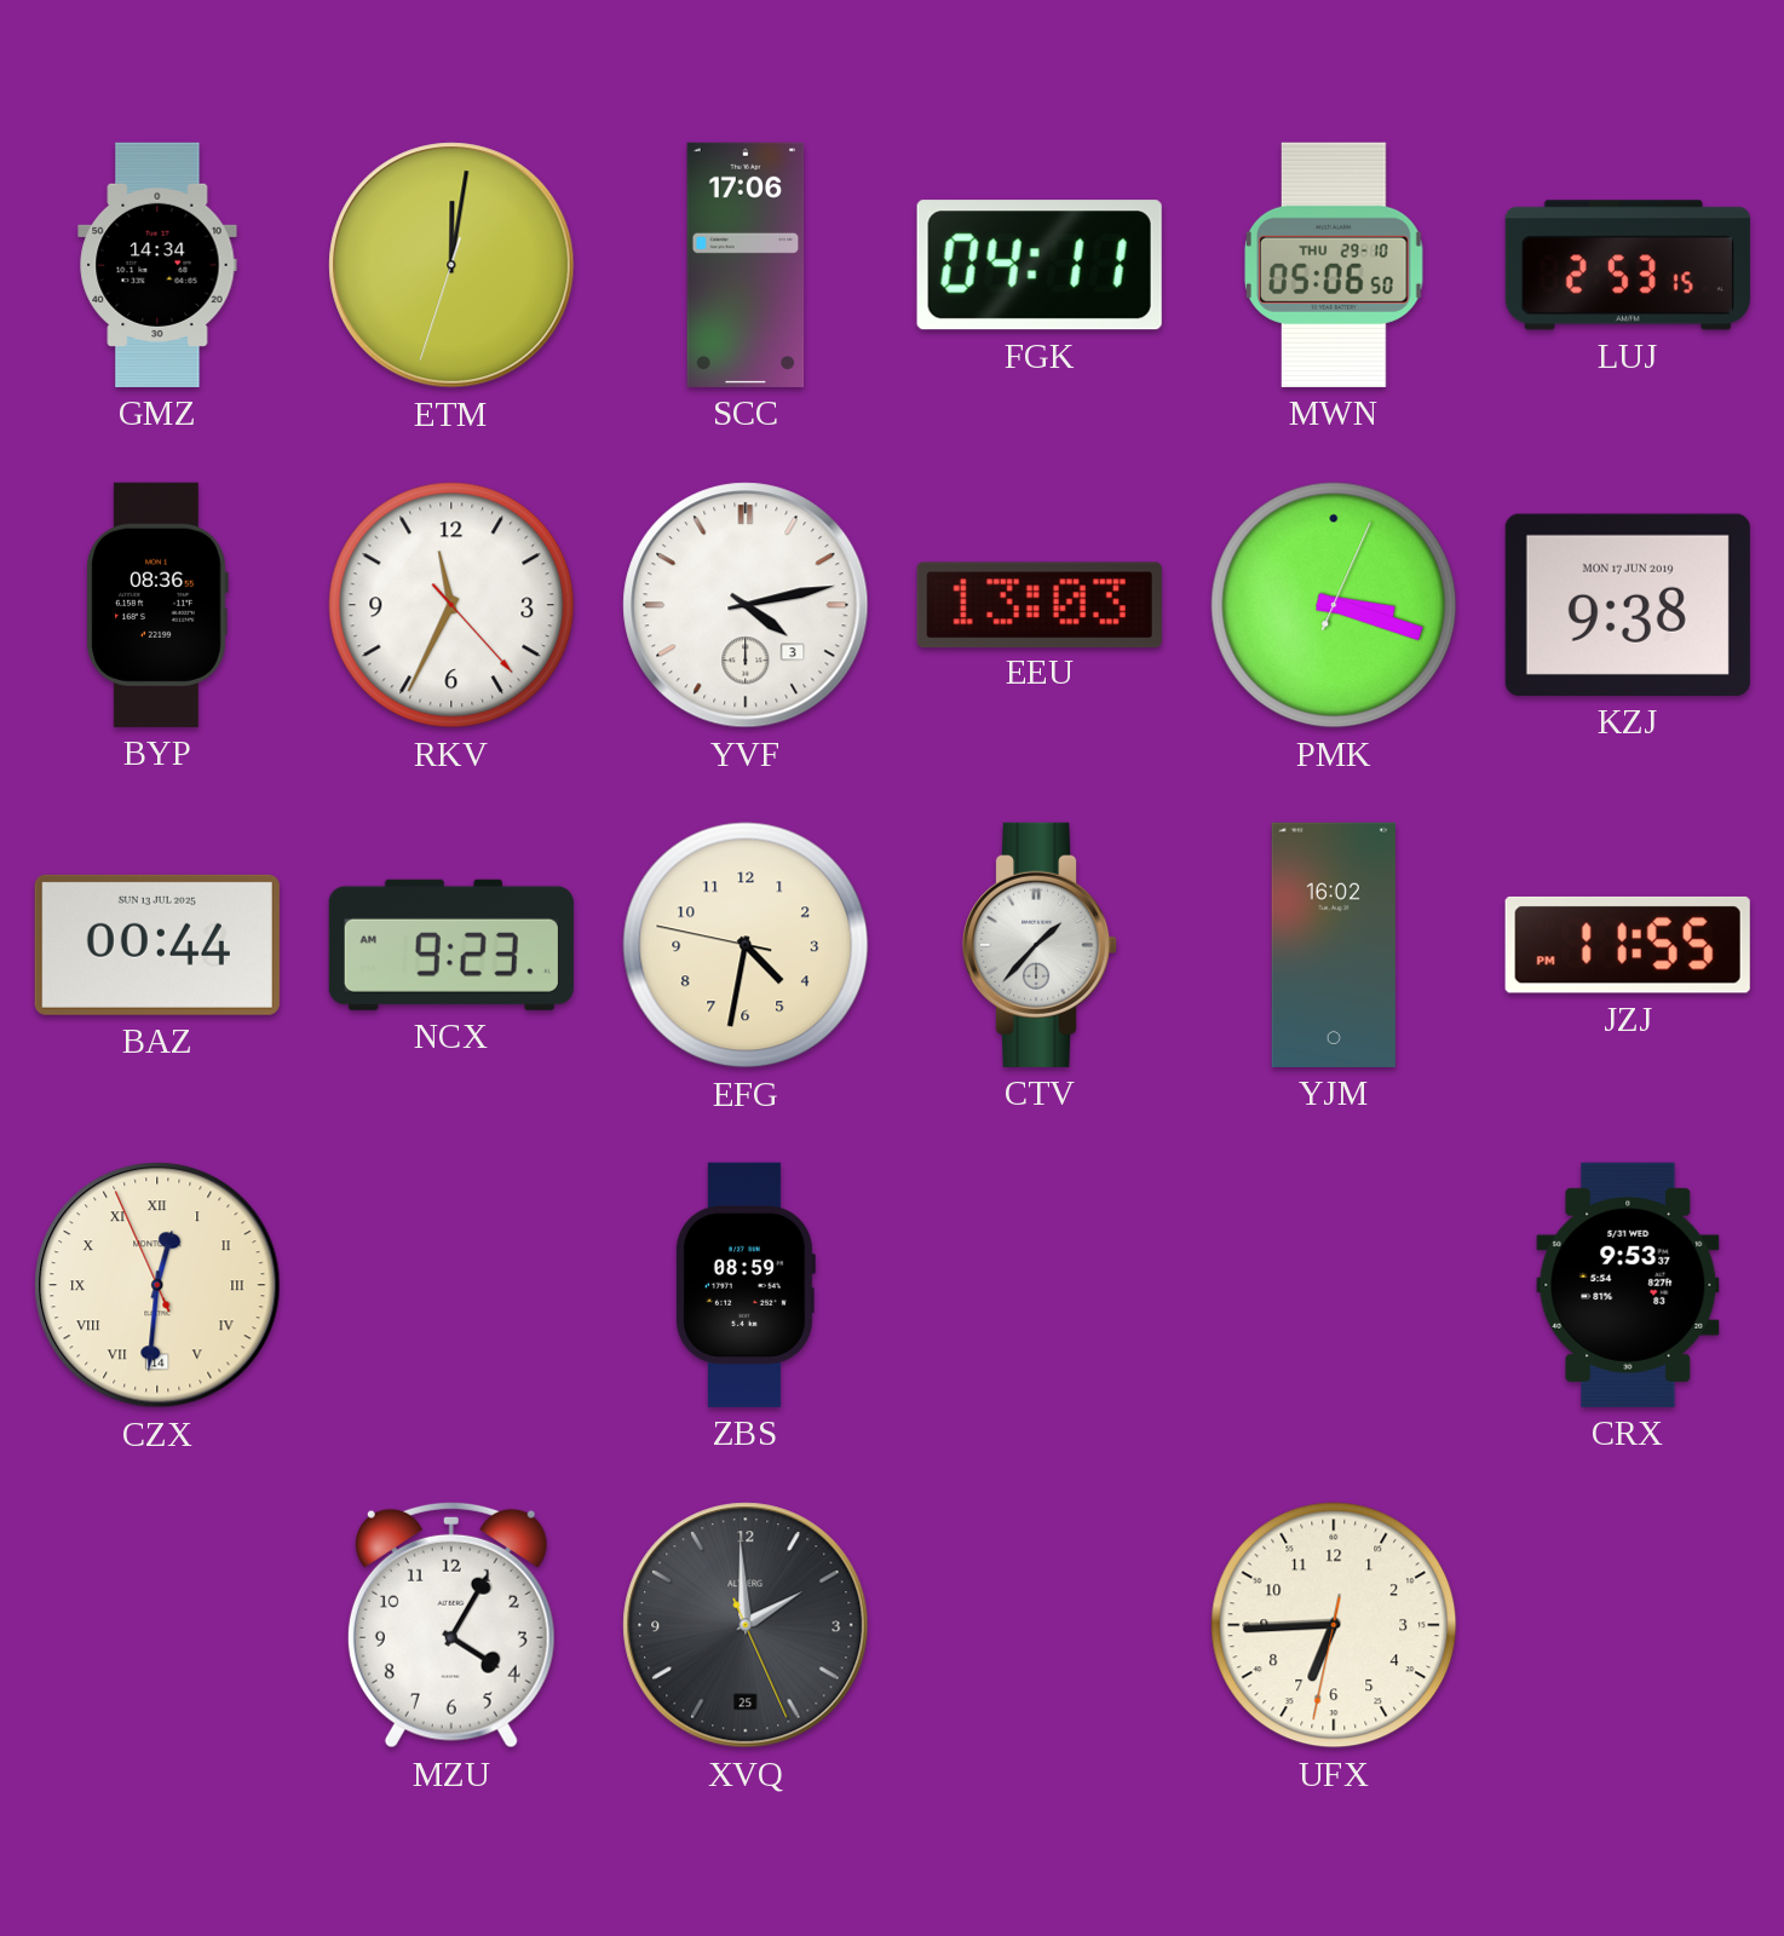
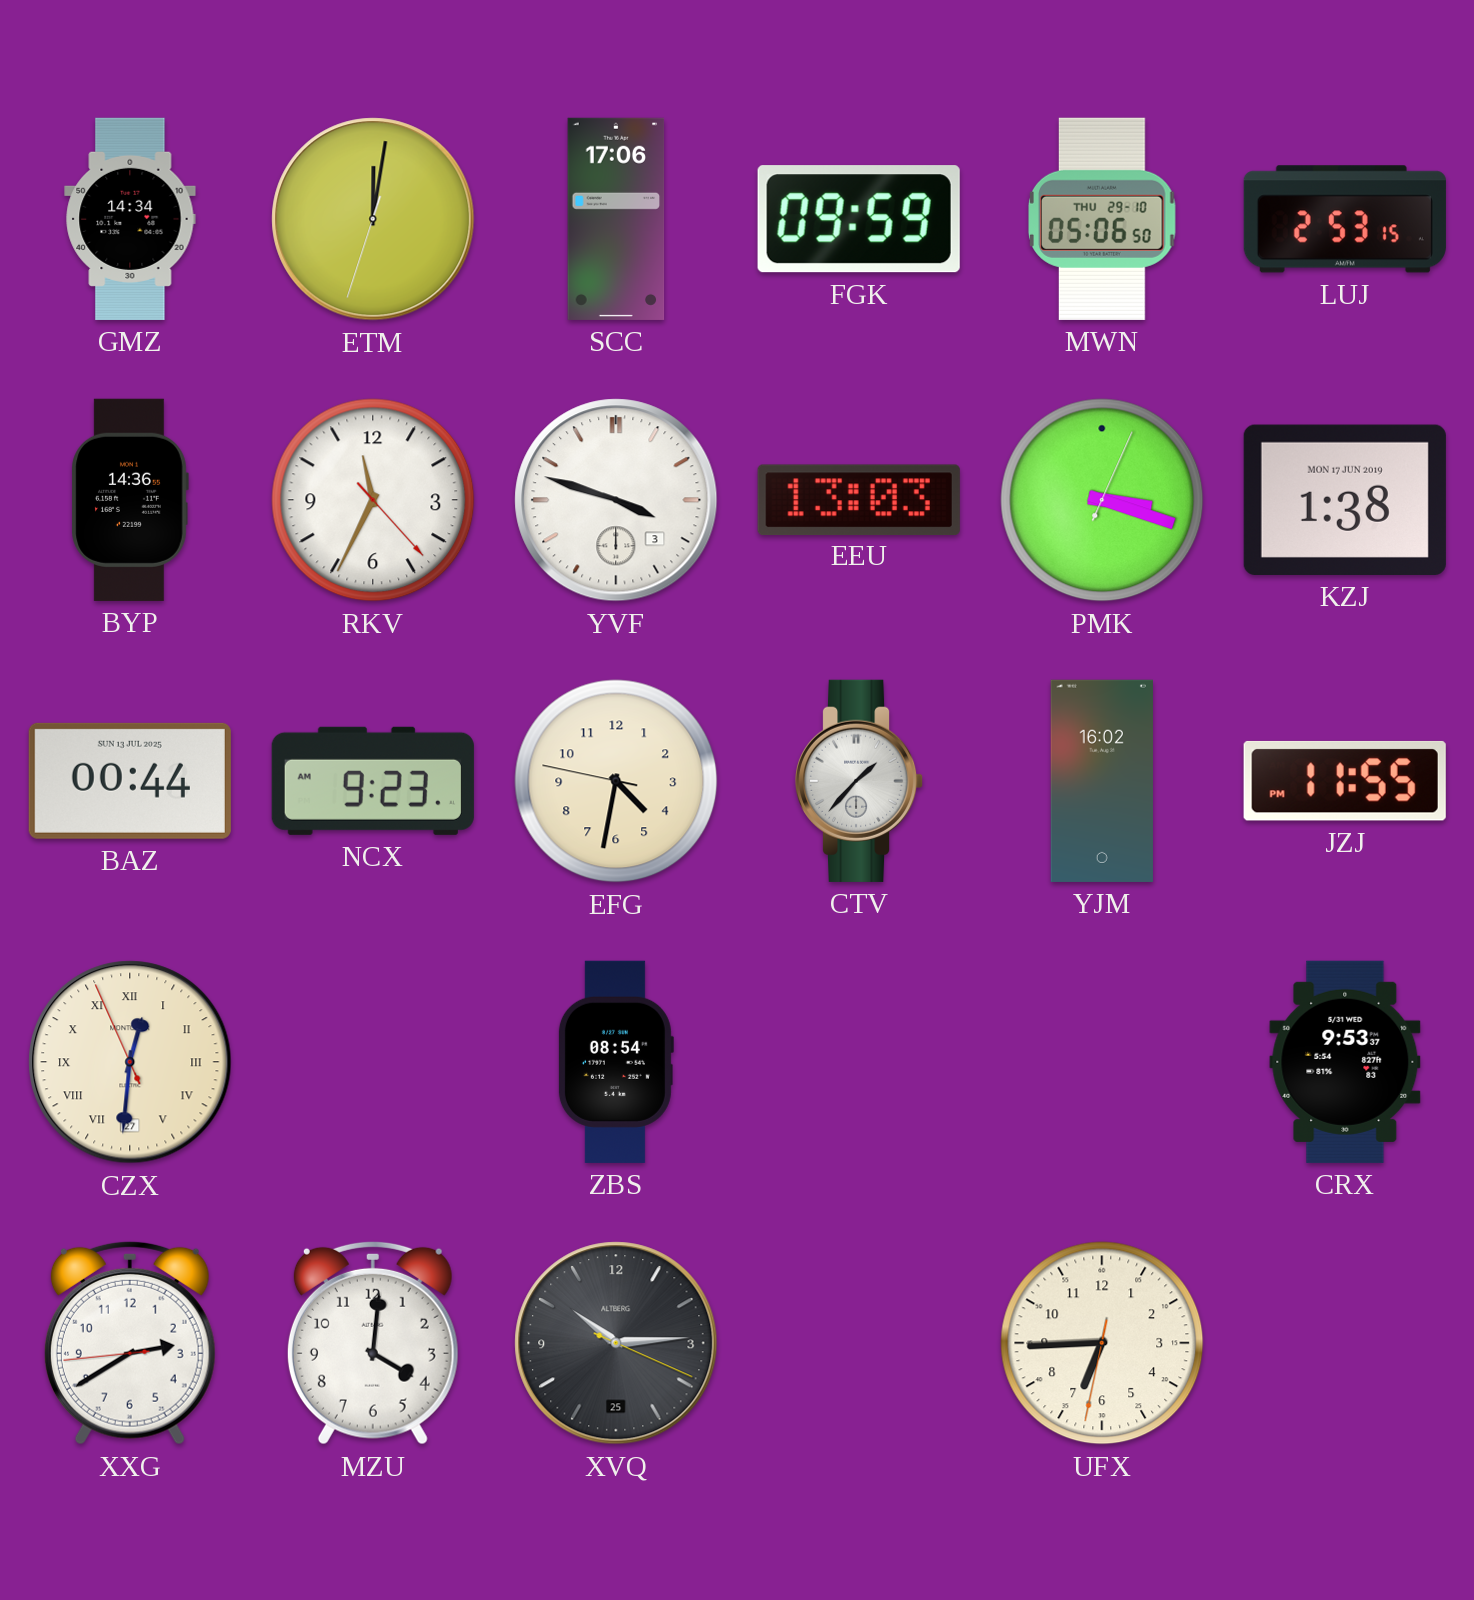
FGK: 04:11 -> 09:59
BYP: 08:36 -> 14:36
YVF: 4:13 -> 3:48
KZJ: 9:38 -> 1:38
CZX date: 14 -> 27
ZBS: 08:59 -> 08:54
XXG: none -> 2:39
MZU: 4:05 -> 4:01
XVQ: 1:59 -> 10:14
